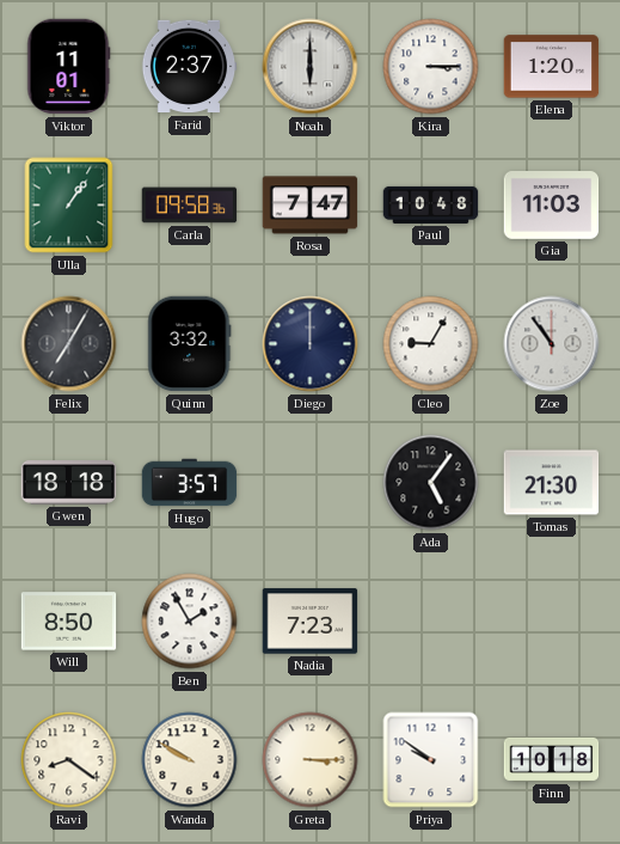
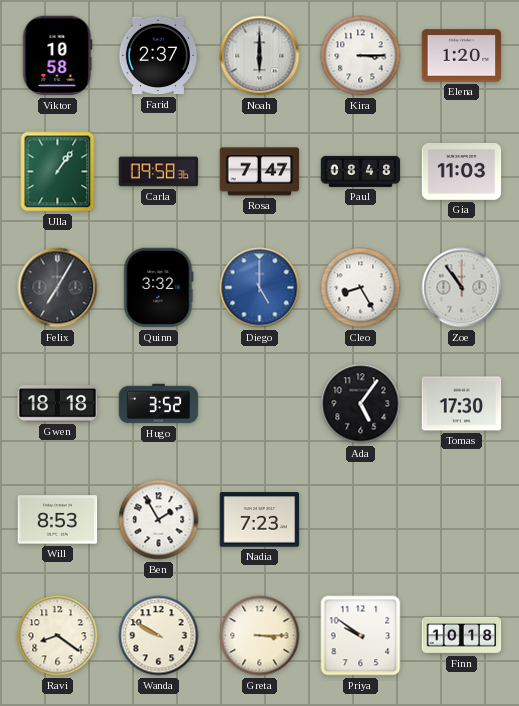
Viktor: 11:01 -> 10:58
Paul: 10:48 -> 08:48
Diego: 12:00 -> 5:00
Diego dial: navy -> blue
Cleo: 9:05 -> 8:25
Hugo: 3:57 -> 3:52
Tomas: 21:30 -> 17:30
Will: 8:50 -> 8:53
